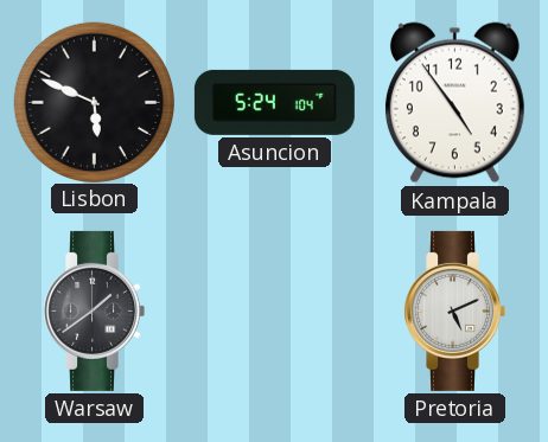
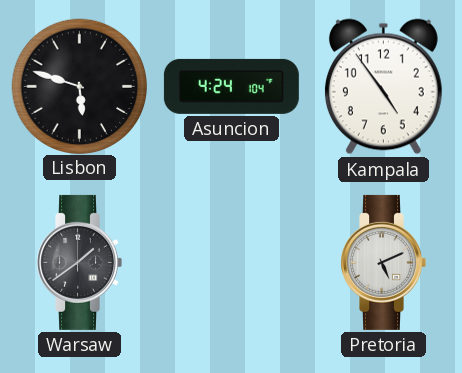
Lisbon: 5:49 -> 5:48
Asuncion: 5:24 -> 4:24
